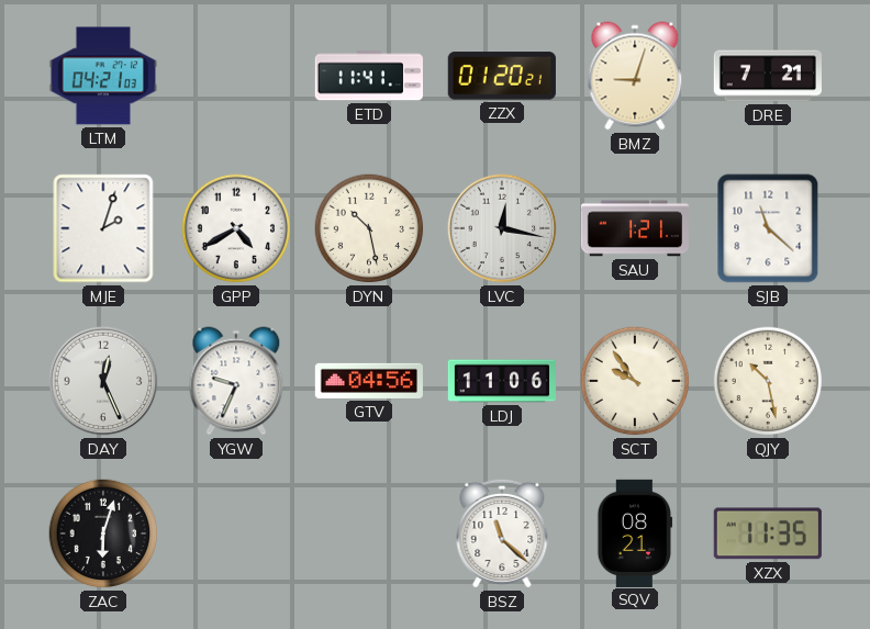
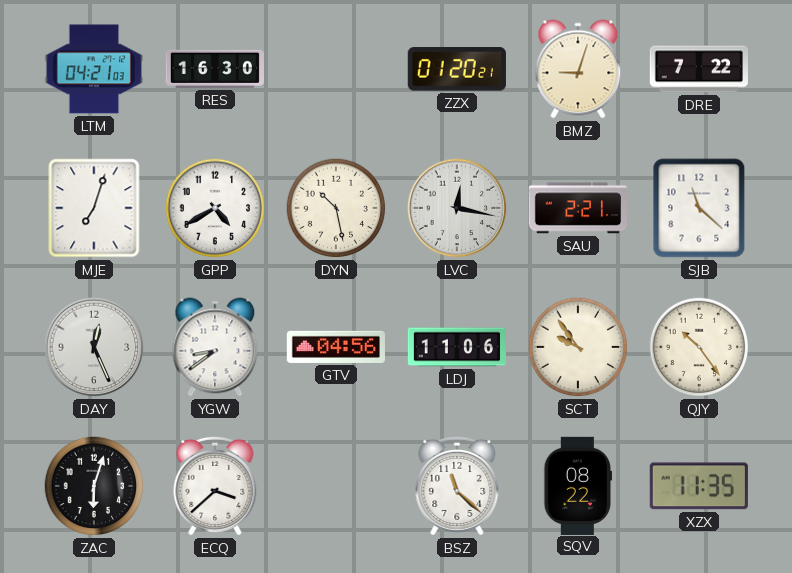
RES: none -> 16:30
ETD: 11:41 -> none
DRE: 7:21 -> 7:22
MJE: 2:03 -> 7:03
SAU: 1:21 -> 2:21
YGW: 9:34 -> 8:39
QJY: 10:28 -> 10:24
ECQ: none -> 3:38
SQV: 08:21 -> 08:22
